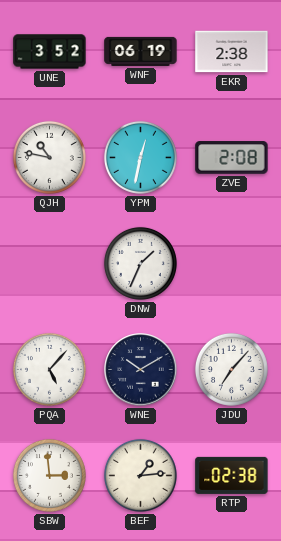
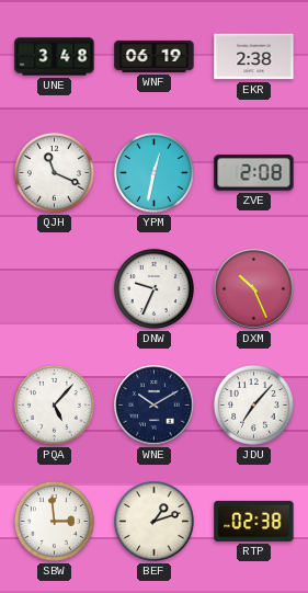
UNE: 3:52 -> 3:48
QJH: 10:47 -> 11:19
DNW: 1:34 -> 9:34
DXM: none -> 10:26
BEF: 1:14 -> 1:12
